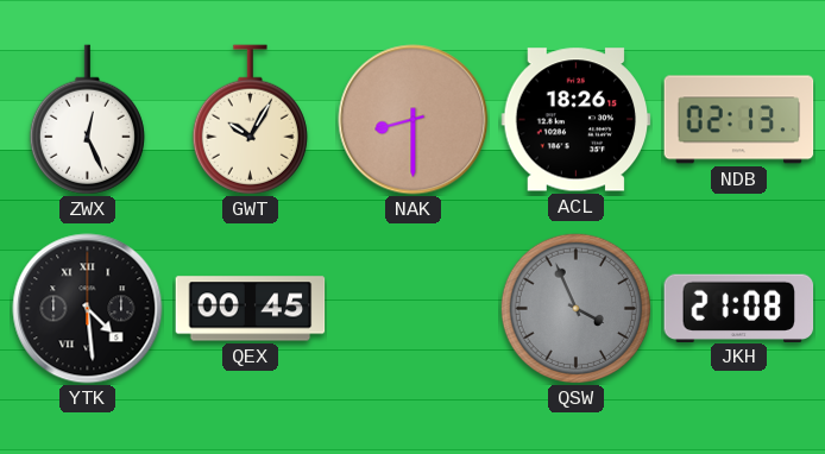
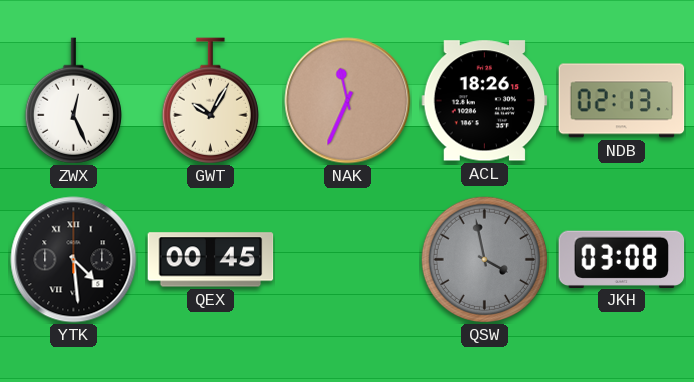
NAK: 8:30 -> 11:34
QSW: 3:56 -> 3:58
JKH: 21:08 -> 03:08
